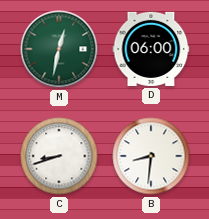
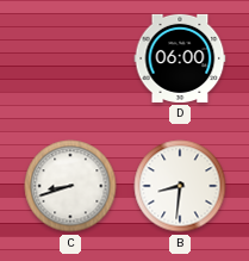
M: 12:32 -> none
